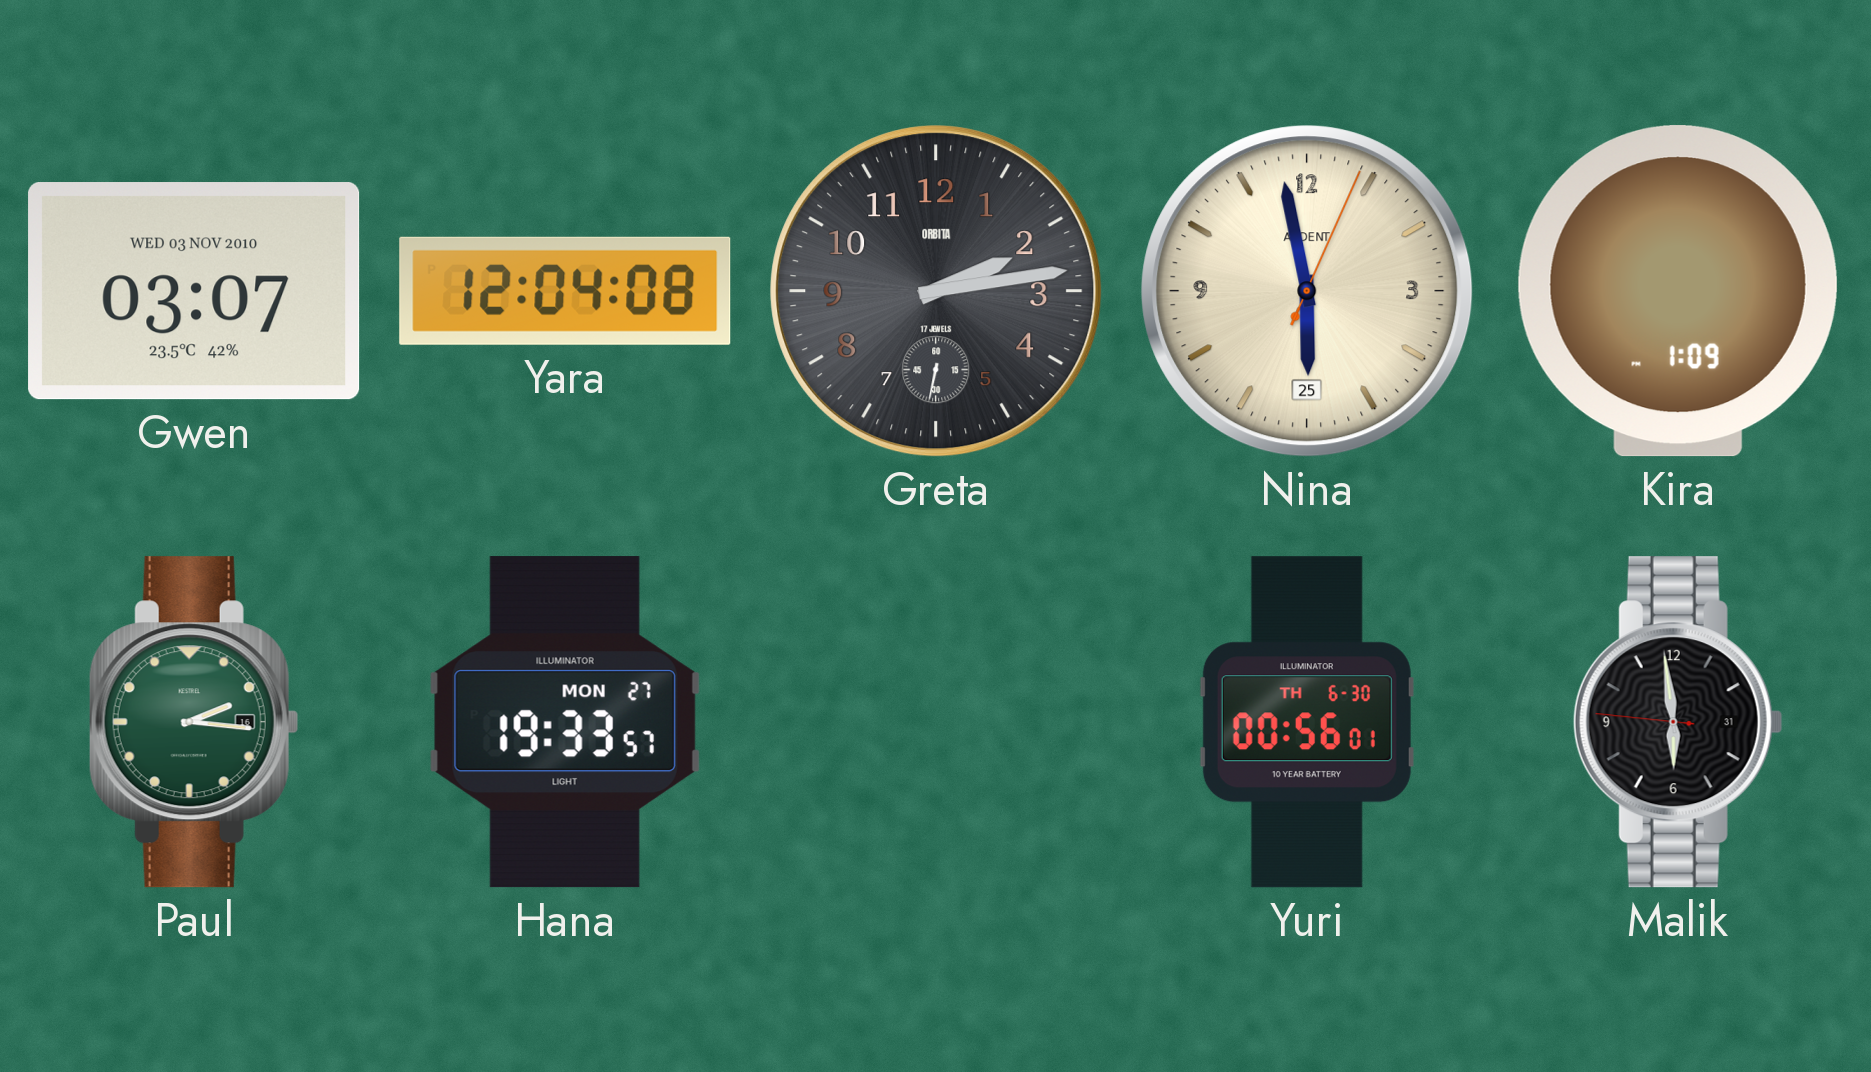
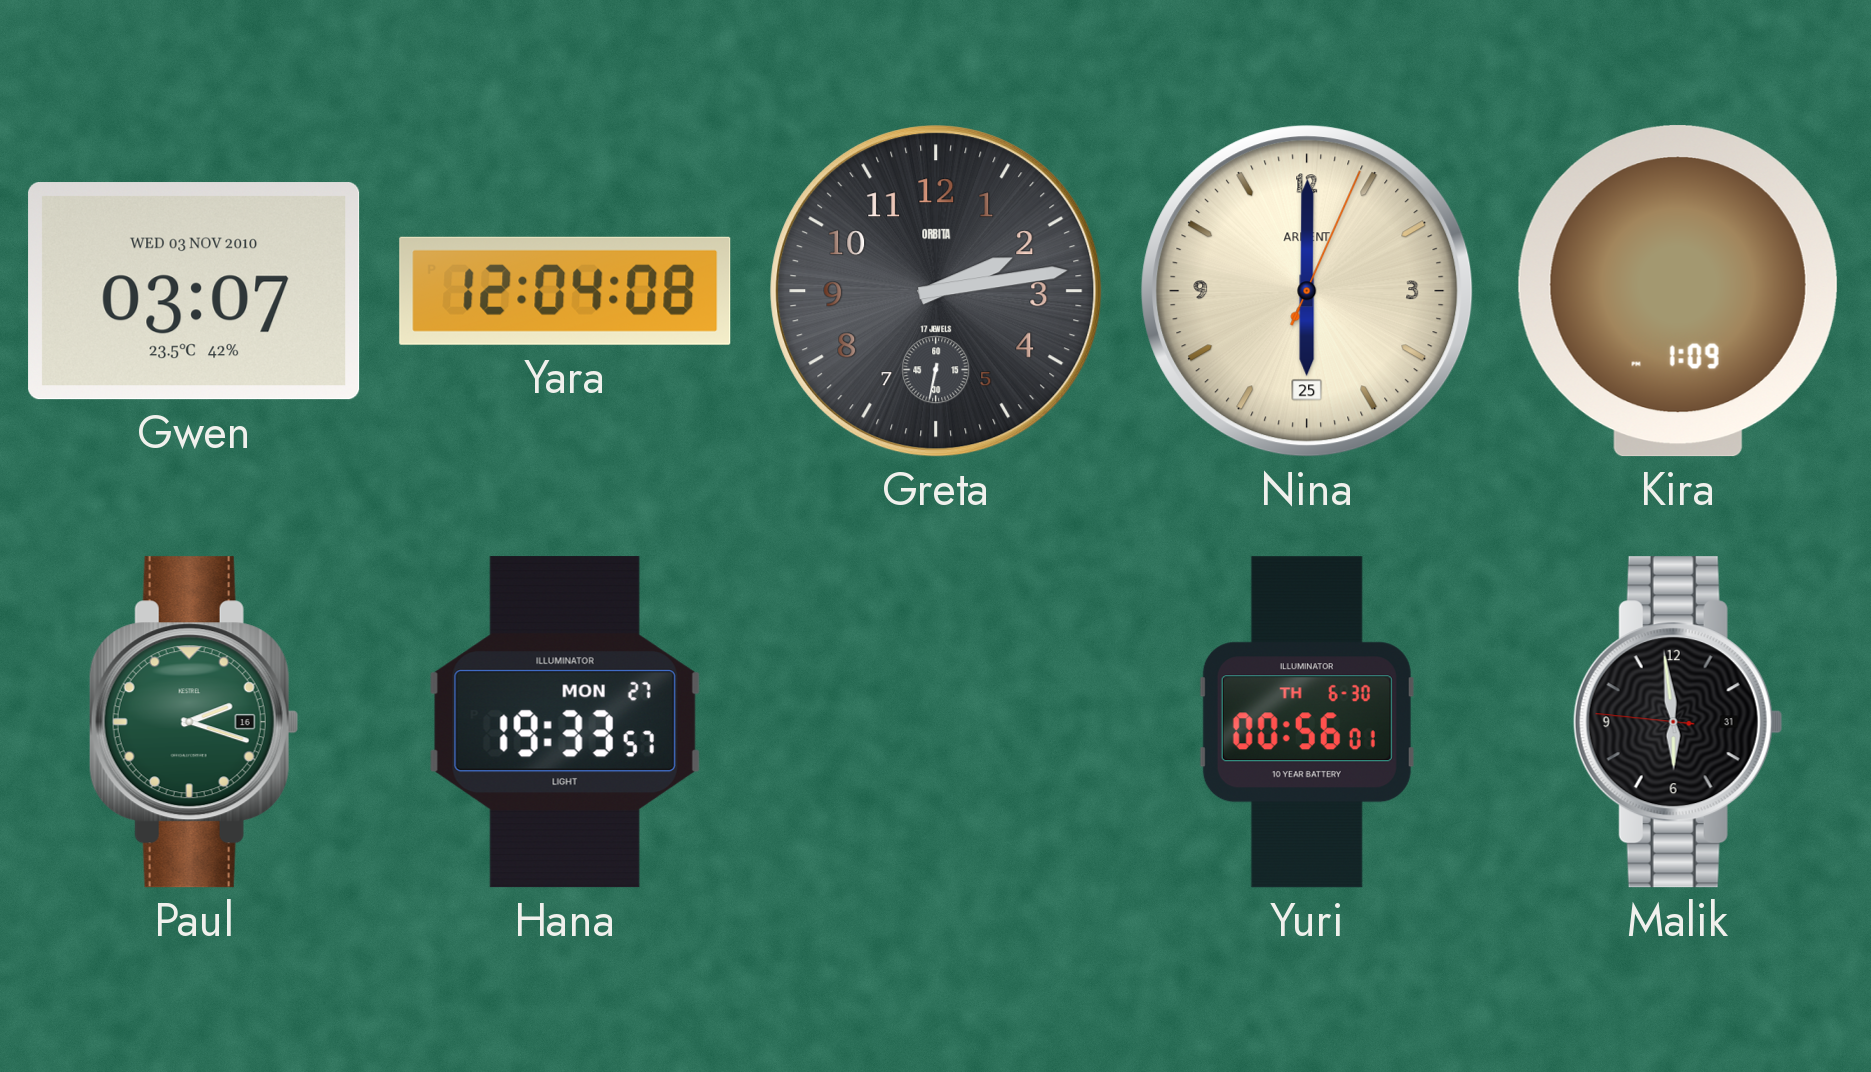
Nina: 5:58 -> 6:00
Paul: 2:16 -> 2:18
